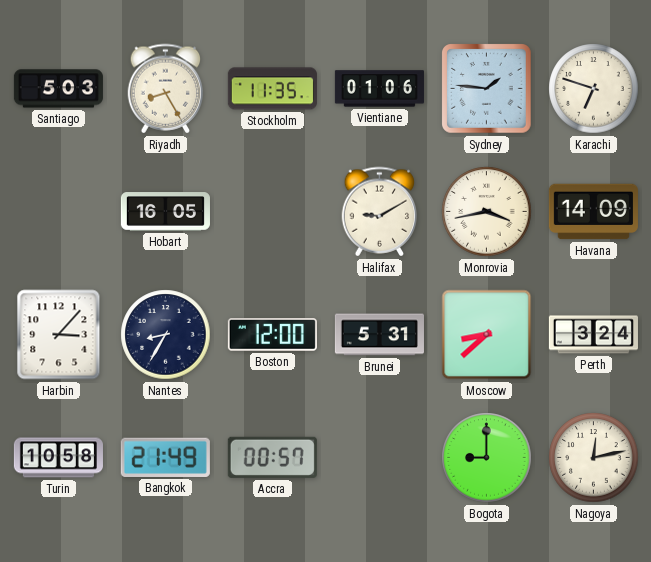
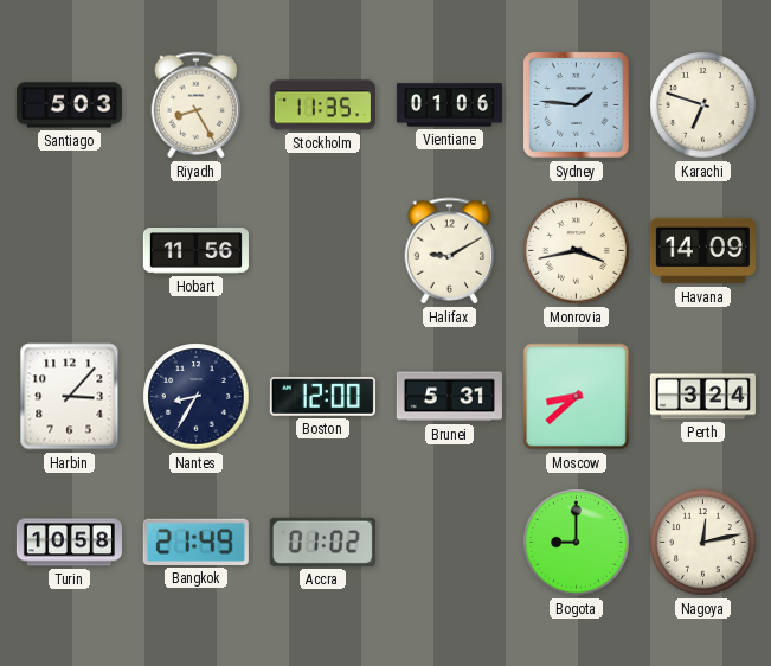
Hobart: 16:05 -> 11:56
Accra: 00:57 -> 01:02
